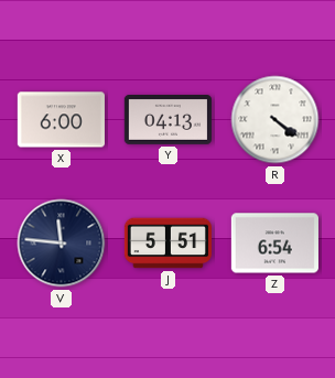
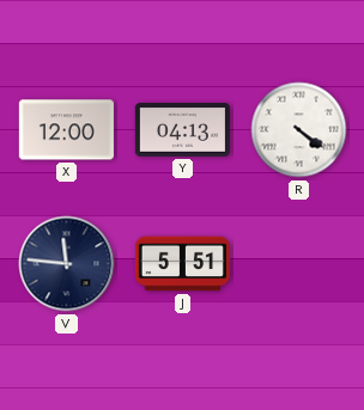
X: 6:00 -> 12:00
Z: 6:54 -> none
